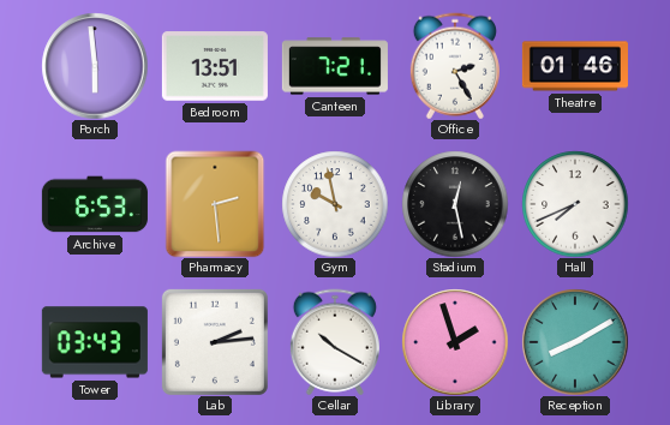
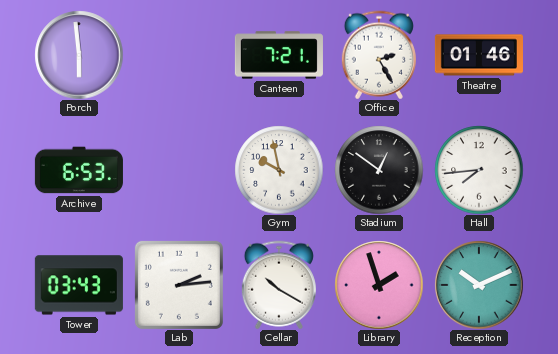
Bedroom: 13:51 -> none
Pharmacy: 2:29 -> none
Stadium: 12:28 -> 12:51
Hall: 7:41 -> 7:44
Reception: 8:10 -> 10:11
